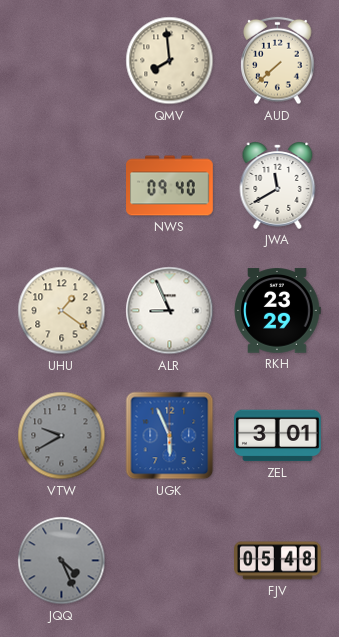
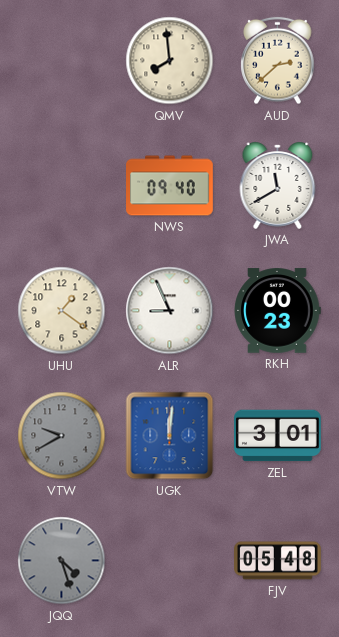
AUD: 7:38 -> 2:38
RKH: 23:29 -> 00:23
UGK: 5:56 -> 12:01
JQQ: 4:26 -> 4:27
